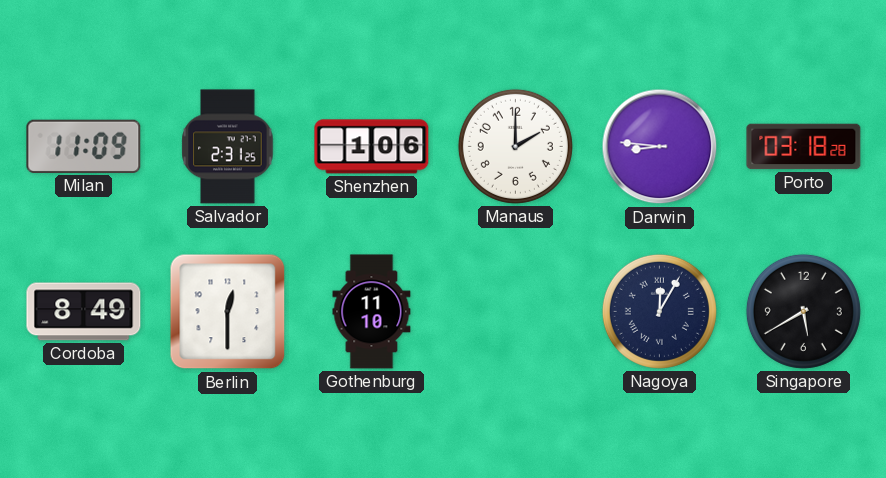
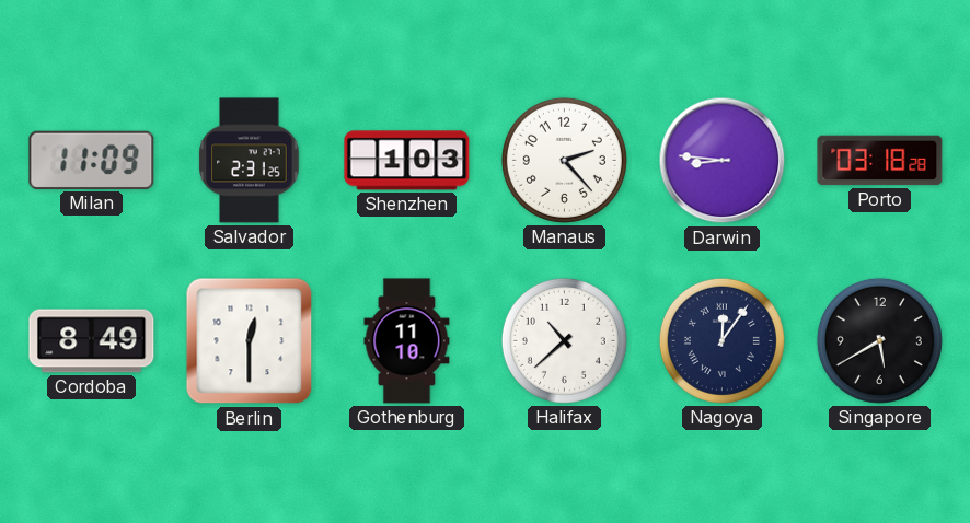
Shenzhen: 1:06 -> 1:03
Manaus: 2:00 -> 2:23
Halifax: none -> 10:38
Nagoya: 12:05 -> 12:06
